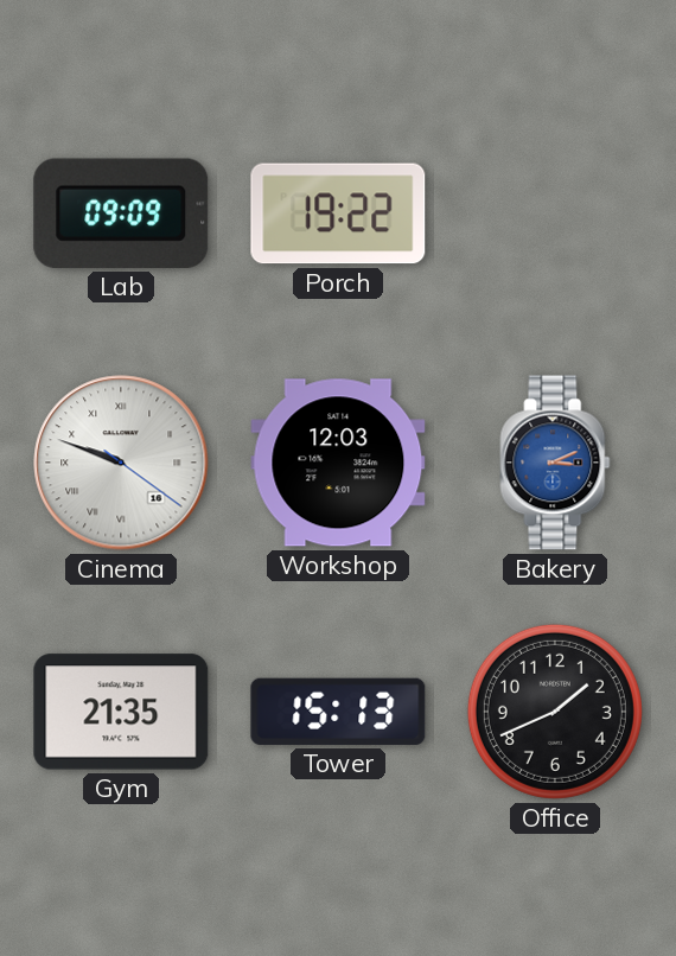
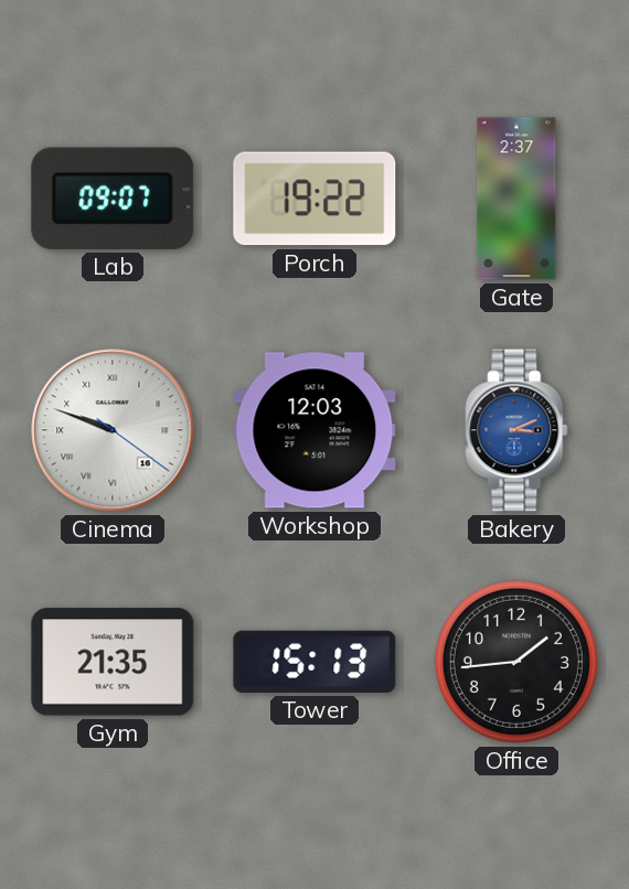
Lab: 09:09 -> 09:07
Gate: none -> 2:37
Office: 1:41 -> 1:44
